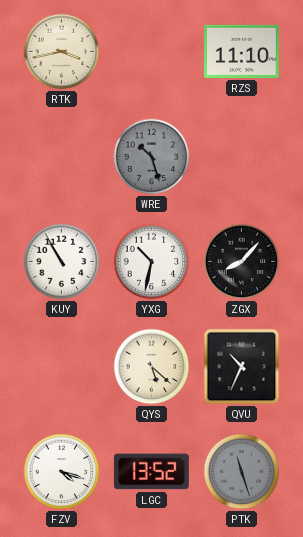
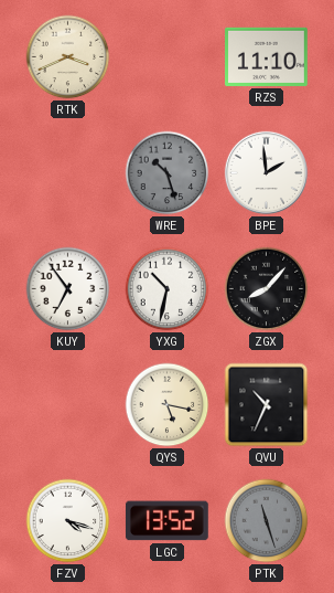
RTK: 3:43 -> 3:41
BPE: none -> 1:59
KUY: 10:55 -> 6:54
QYS: 5:22 -> 5:17
